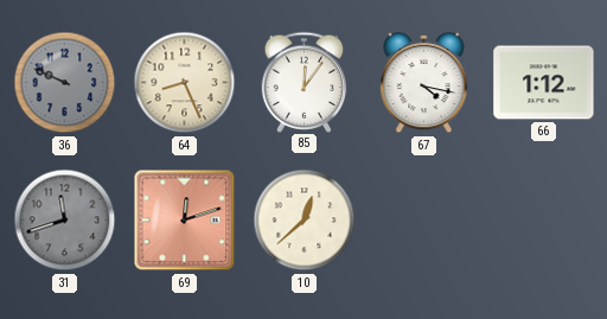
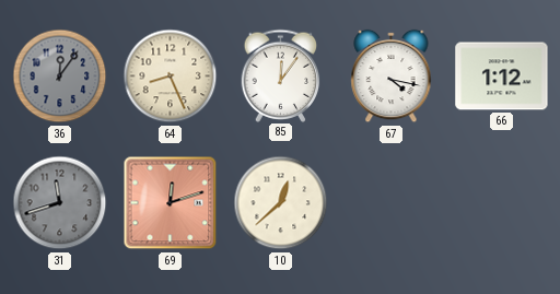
36: 9:49 -> 12:06
